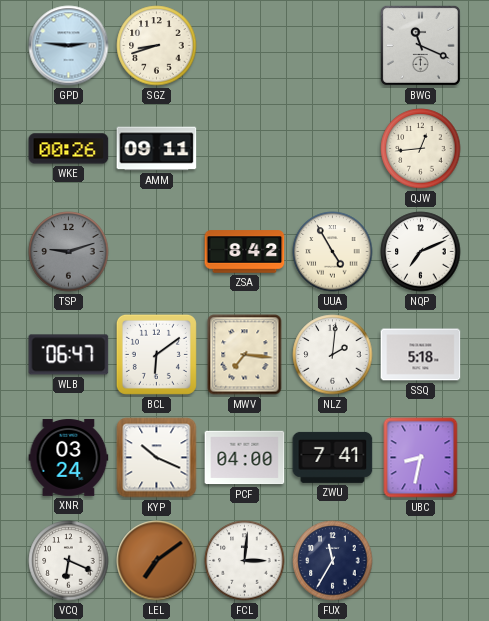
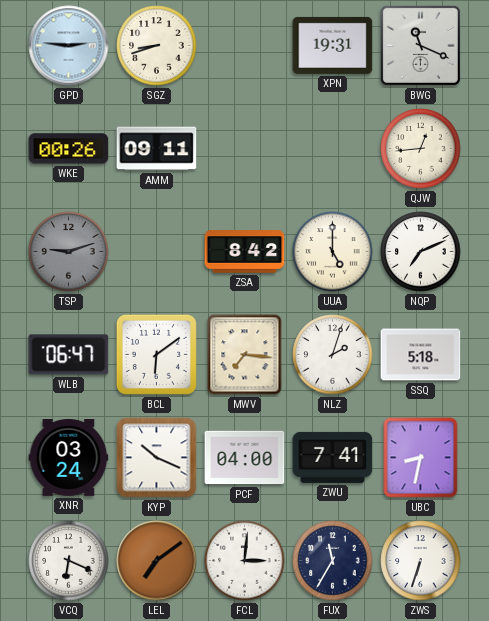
XPN: none -> 19:31
UUA: 4:55 -> 5:00
NLZ: 2:01 -> 2:03
ZWS: none -> 6:33
